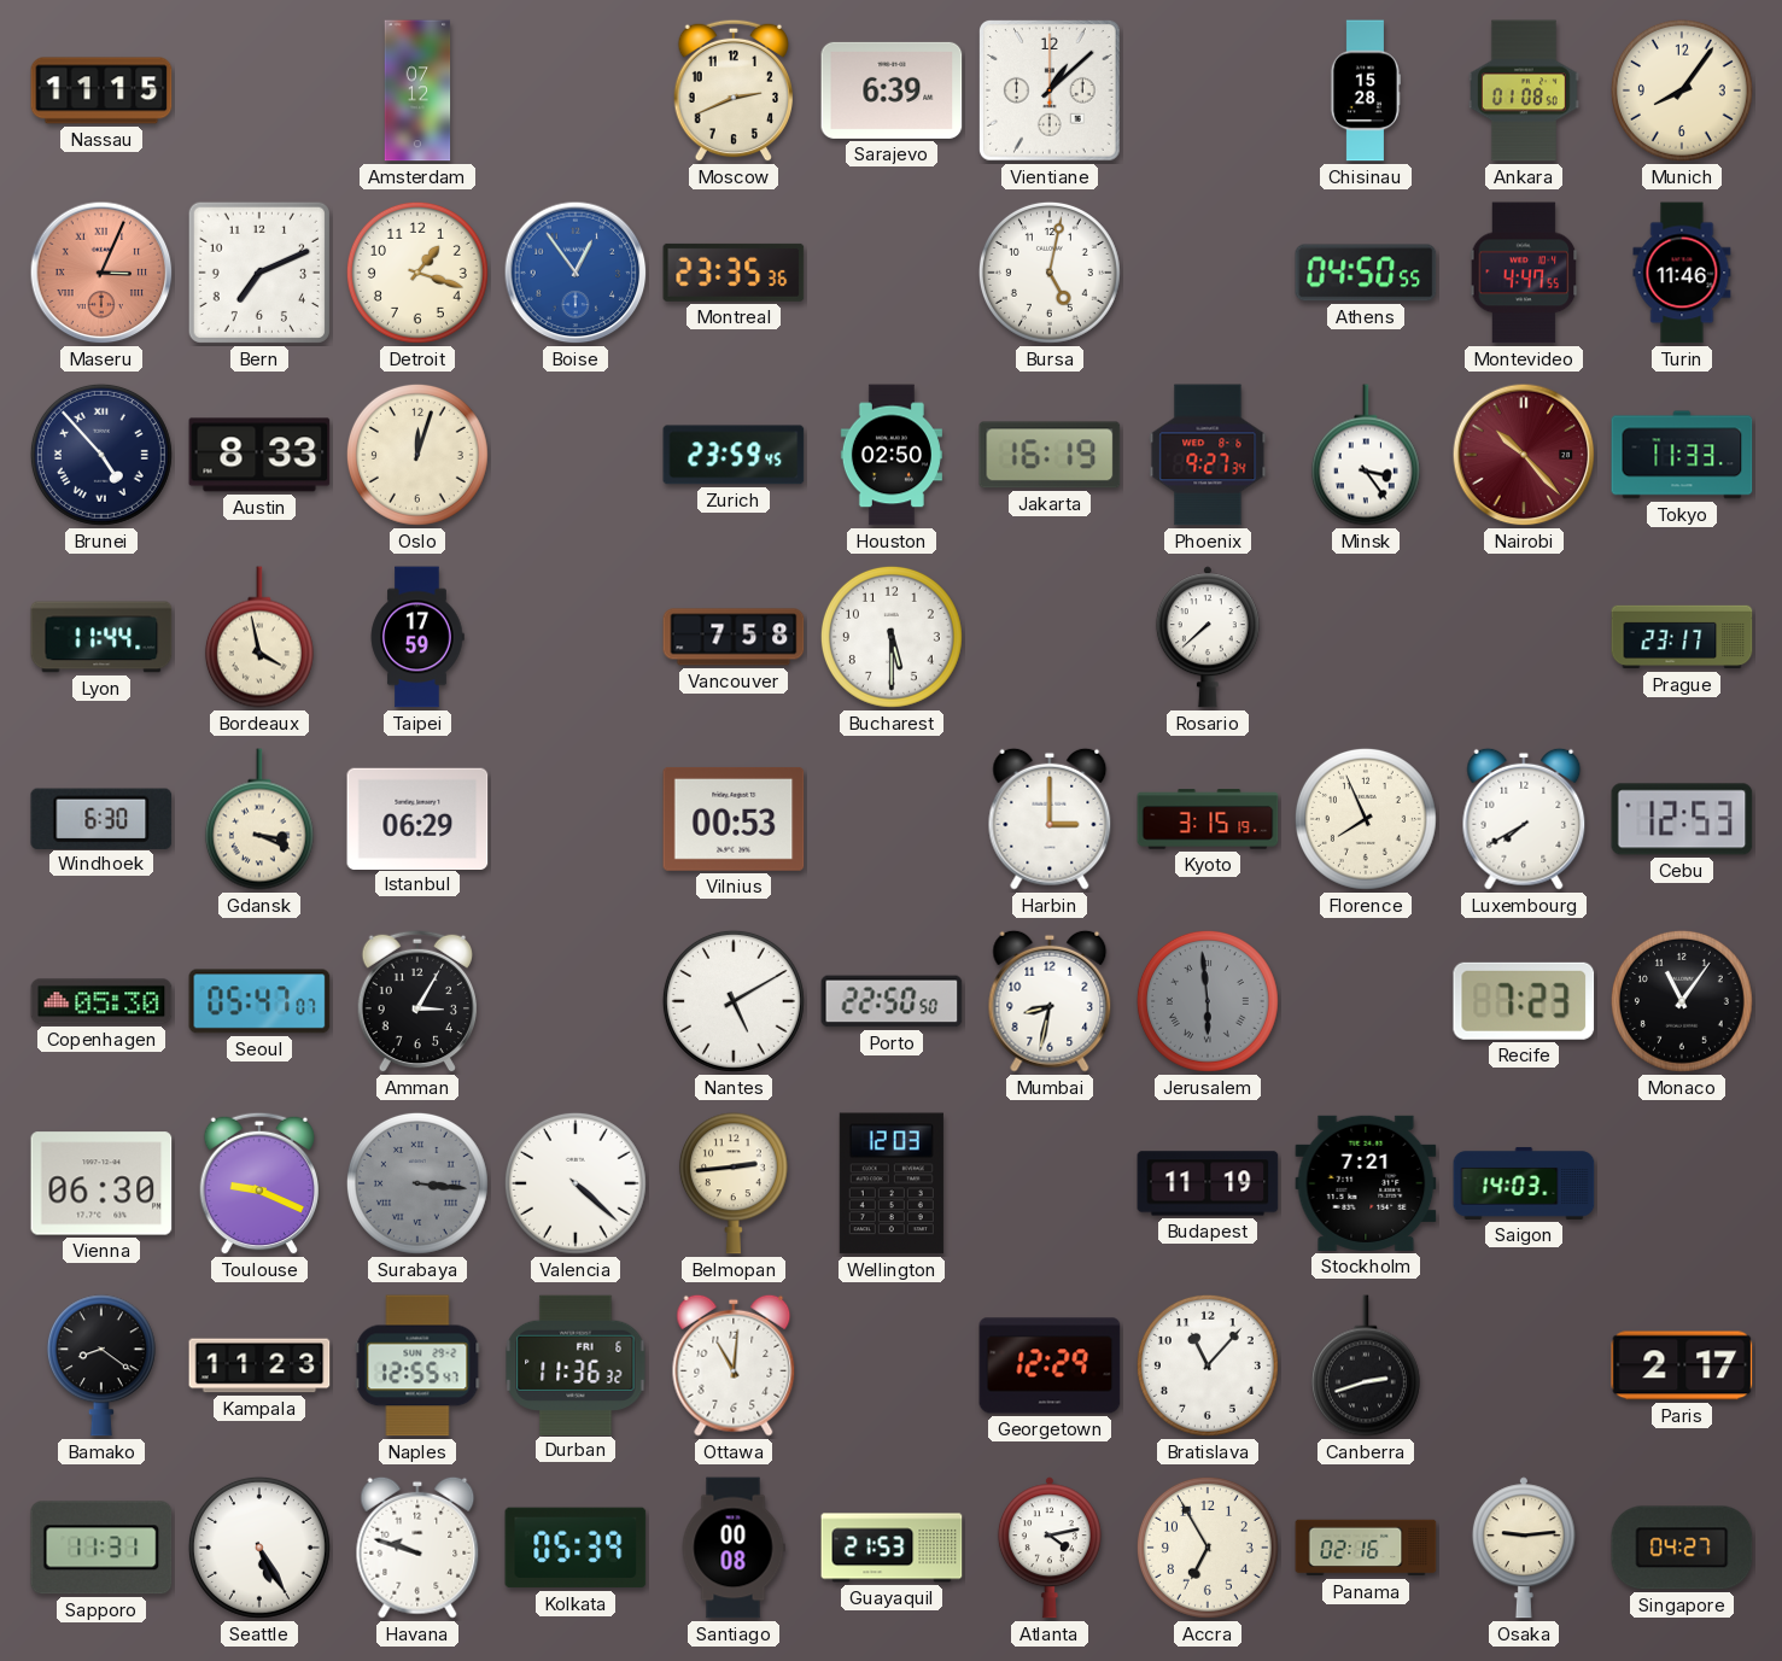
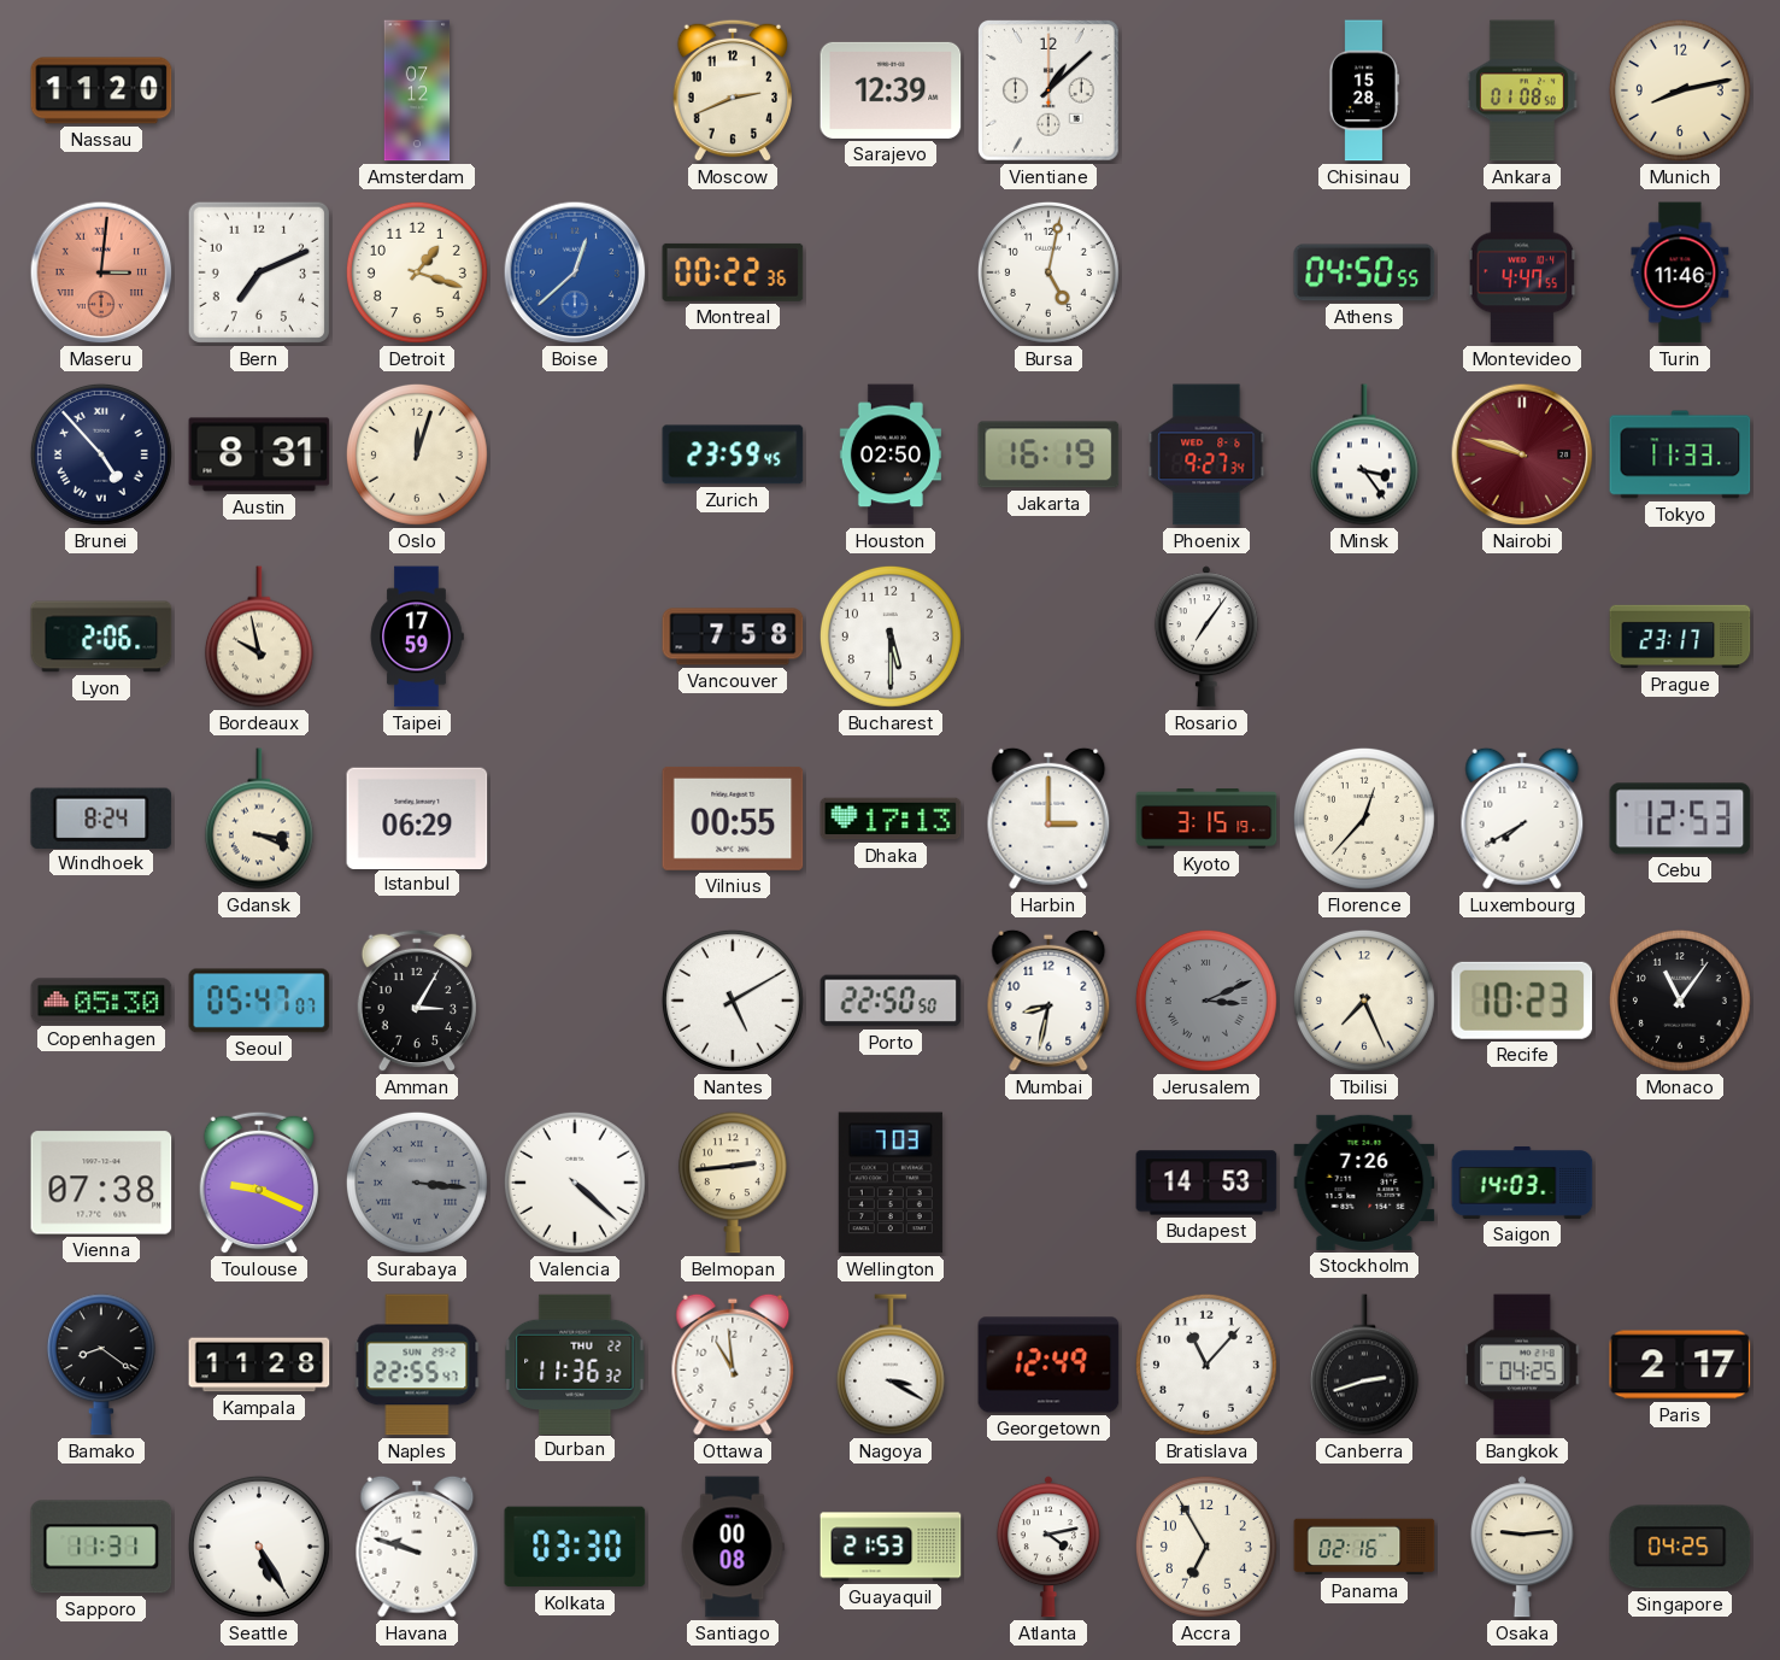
Nassau: 11:15 -> 11:20
Sarajevo: 6:39 -> 12:39
Munich: 8:06 -> 8:13
Maseru: 3:04 -> 3:01
Boise: 12:54 -> 12:38
Montreal: 23:35 -> 00:22
Austin: 8:33 -> 8:31
Nairobi: 10:23 -> 9:48
Lyon: 11:44 -> 2:06
Bordeaux: 3:58 -> 9:58
Rosario: 7:38 -> 7:06
Windhoek: 6:30 -> 8:24
Vilnius: 00:53 -> 00:55
Dhaka: none -> 17:13
Florence: 7:56 -> 12:37
Jerusalem: 5:59 -> 3:11
Tbilisi: none -> 7:26
Recife: 7:23 -> 10:23
Vienna: 06:30 -> 07:38
Wellington: 12:03 -> 7:03
Budapest: 11:19 -> 14:53
Stockholm: 7:21 -> 7:26
Kampala: 11:23 -> 11:28
Naples: 12:55 -> 22:55
Durban date: FRI 6 -> THU 22
Ottawa: 11:01 -> 10:59
Nagoya: none -> 3:20
Georgetown: 12:29 -> 12:49
Bangkok: none -> 04:25
Kolkata: 05:39 -> 03:30
Singapore: 04:27 -> 04:25
